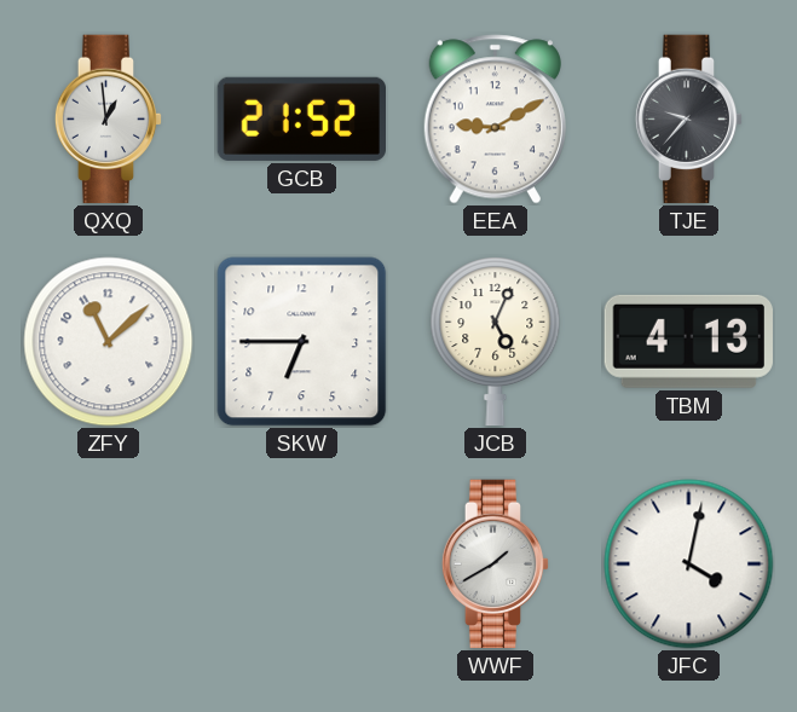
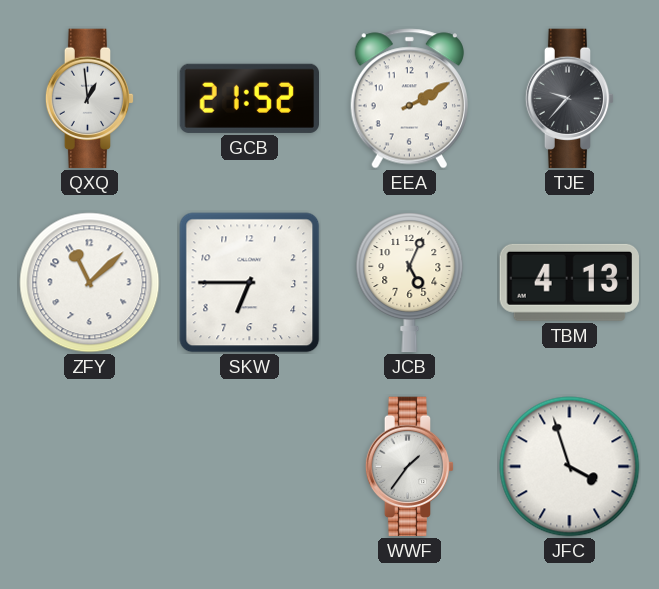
EEA: 9:10 -> 2:10
WWF: 1:40 -> 1:36
JFC: 4:02 -> 3:57
